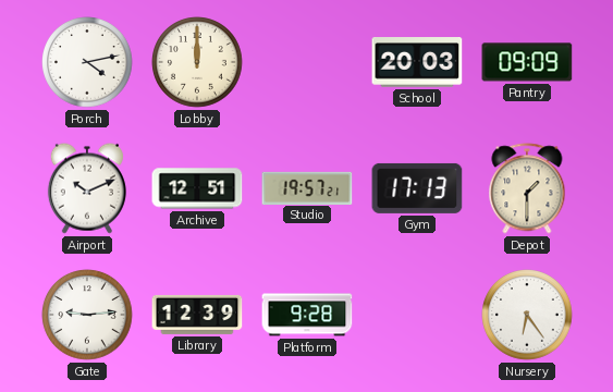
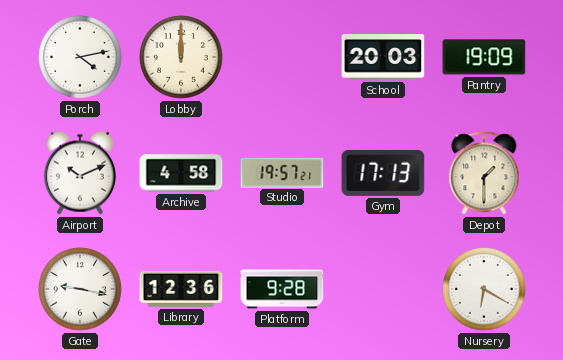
Pantry: 09:09 -> 19:09
Archive: 12:51 -> 4:58
Gate: 9:14 -> 9:17
Library: 12:39 -> 12:36
Nursery: 6:24 -> 6:20
